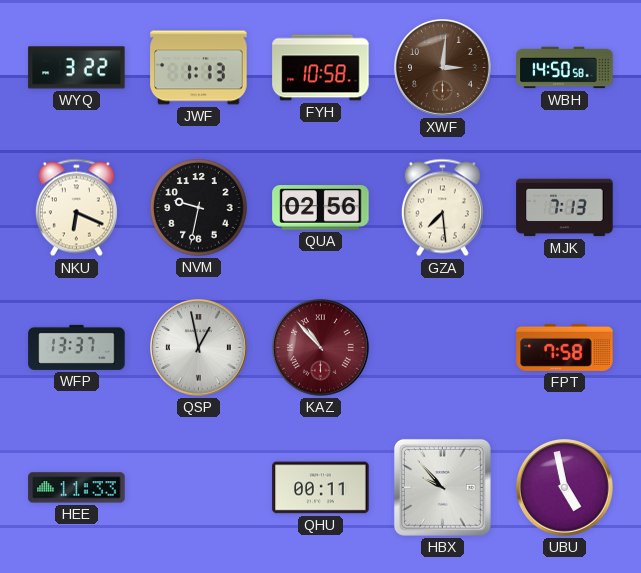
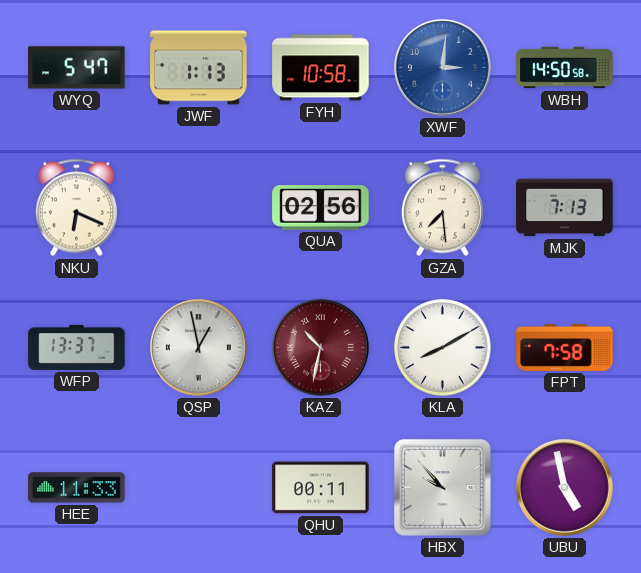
WYQ: 3:22 -> 5:47
XWF dial: brown -> blue
NVM: 9:32 -> none
KAZ: 10:53 -> 10:32
KLA: none -> 8:10
